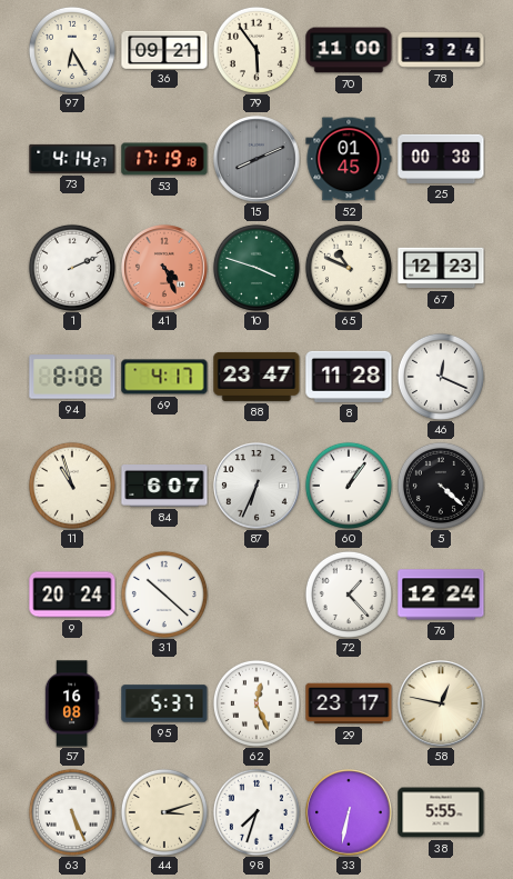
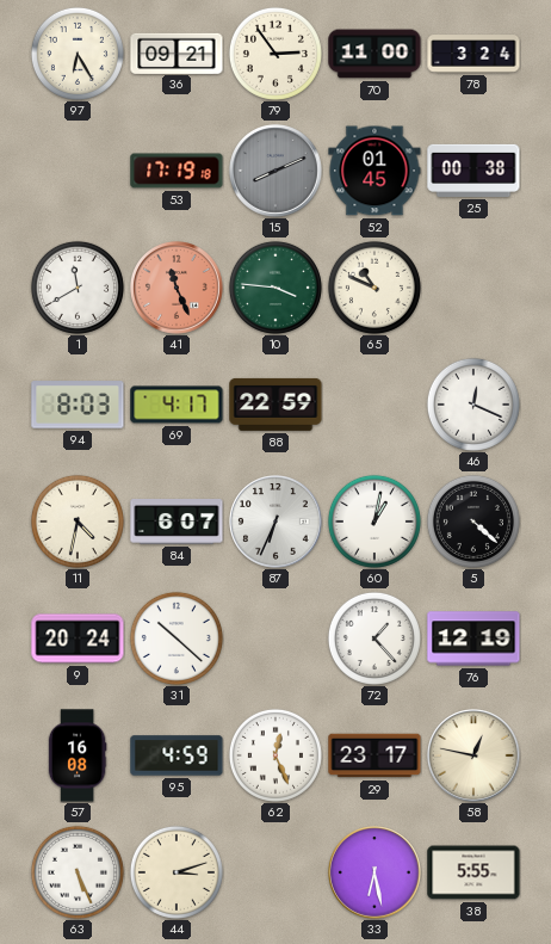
79: 5:54 -> 2:54
73: 4:14 -> none
1: 2:11 -> 11:40
41: 4:26 -> 11:26
10: 3:48 -> 3:46
67: 12:23 -> none
94: 8:08 -> 8:03
88: 23:47 -> 22:59
8: 11:28 -> none
11: 10:57 -> 4:32
60: 1:06 -> 1:02
76: 12:24 -> 12:19
95: 5:37 -> 4:59
98: 7:33 -> none
33: 6:32 -> 6:28
